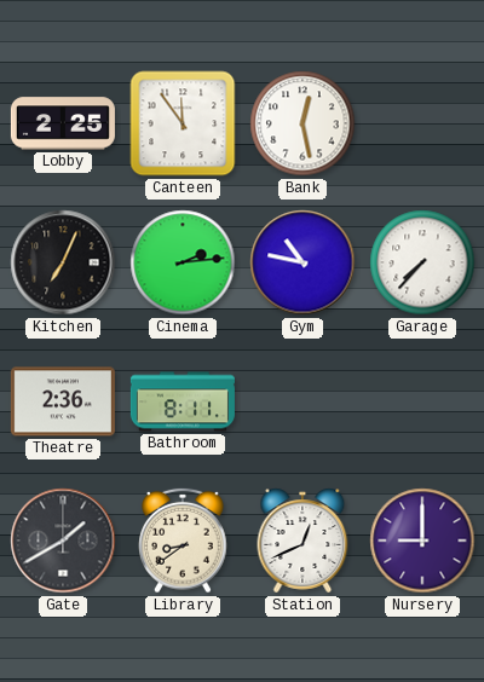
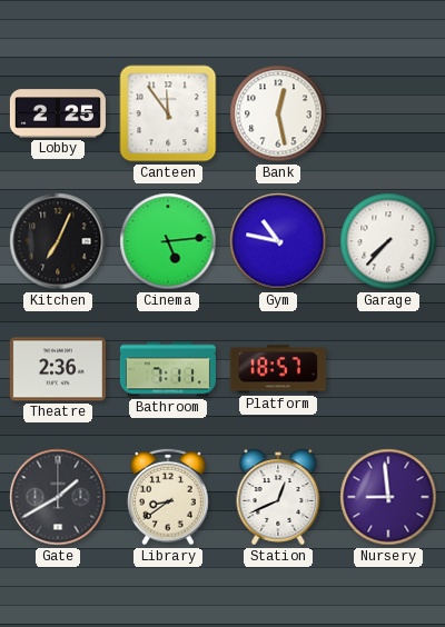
Cinema: 2:14 -> 5:14
Bathroom: 8:11 -> 7:11
Platform: none -> 18:57
Nursery: 9:00 -> 8:59
